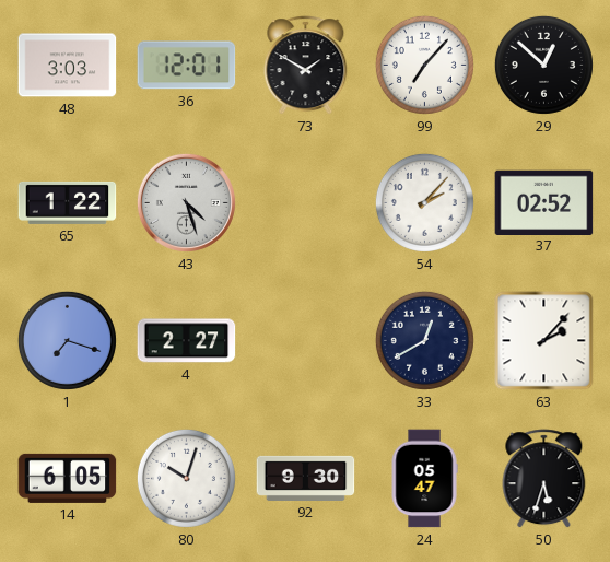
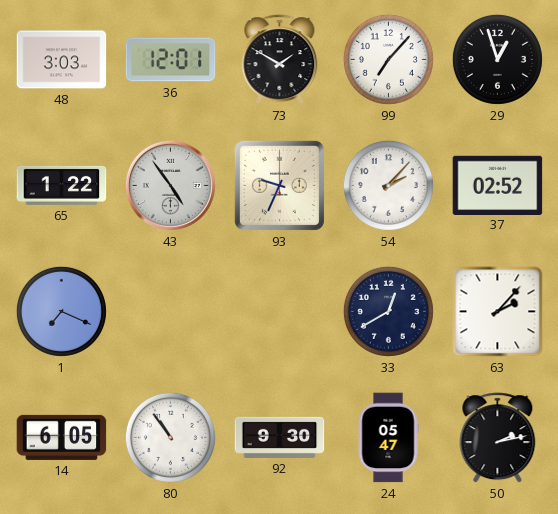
29: 12:52 -> 12:57
43: 4:27 -> 4:54
93: none -> 9:34
1: 7:18 -> 7:19
4: 2:27 -> none
80: 10:03 -> 10:54
50: 5:33 -> 2:13
